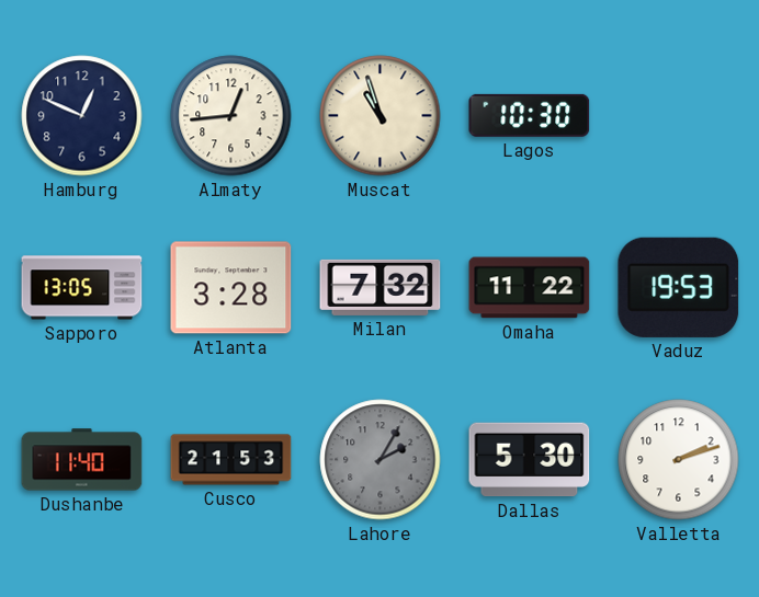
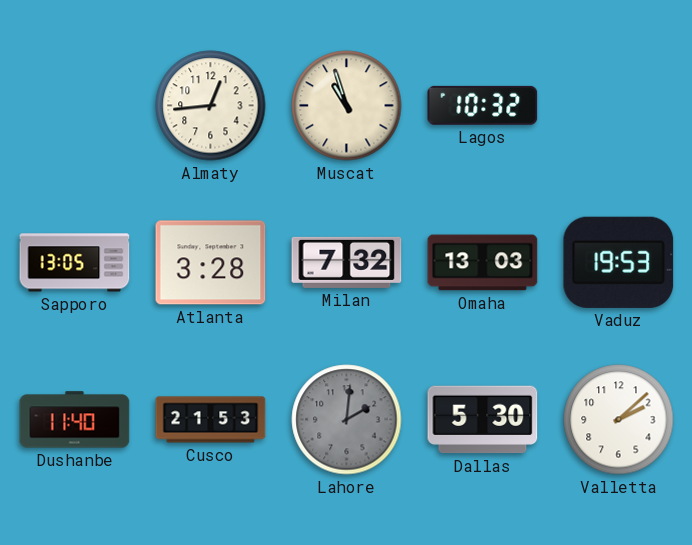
Hamburg: 12:49 -> none
Lagos: 10:30 -> 10:32
Omaha: 11:22 -> 13:03
Lahore: 2:05 -> 2:01
Valletta: 2:12 -> 2:08
